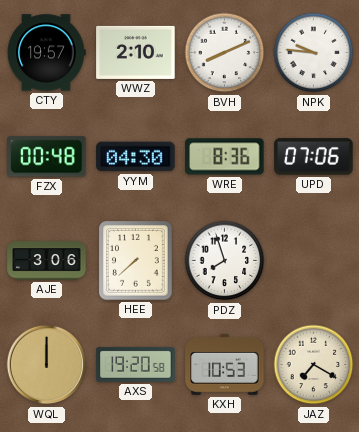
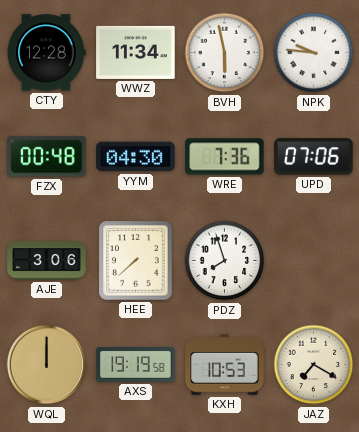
CTY: 19:57 -> 12:28
WWZ: 2:10 -> 11:34
BVH: 8:11 -> 5:58
WRE: 8:36 -> 7:36
AXS: 19:20 -> 19:19
